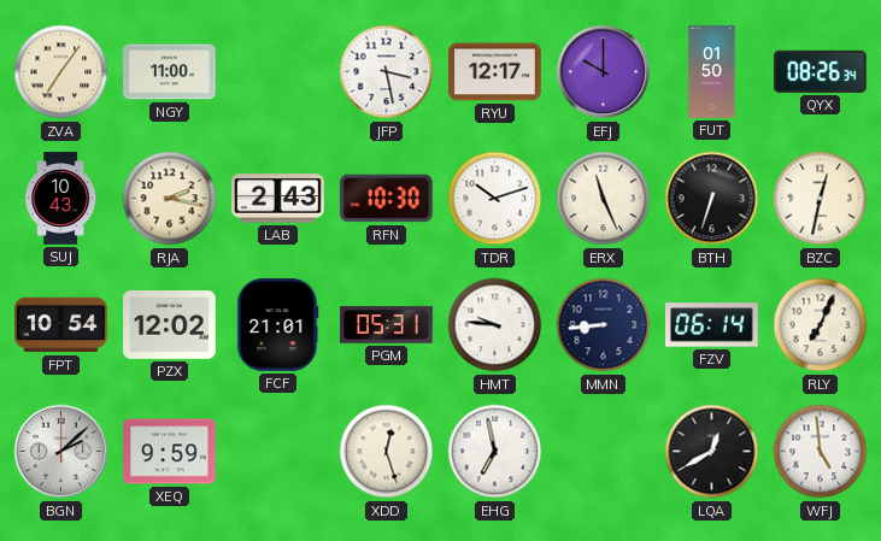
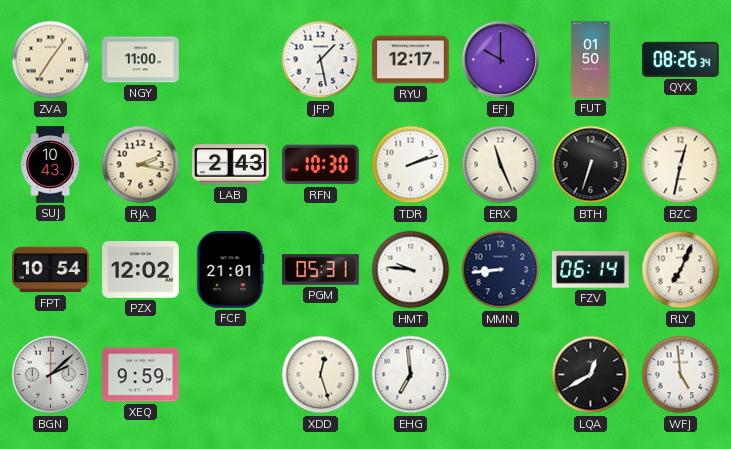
JFP: 3:28 -> 1:28
TDR: 10:12 -> 2:12
EHG: 6:58 -> 6:59
